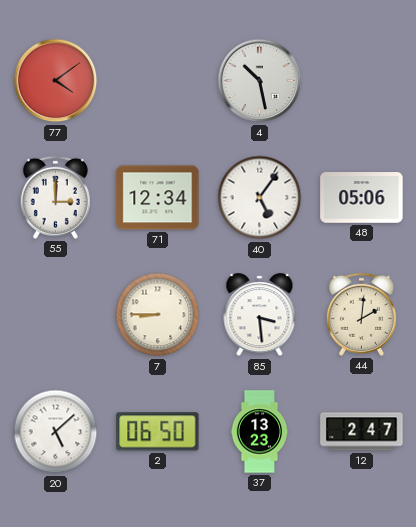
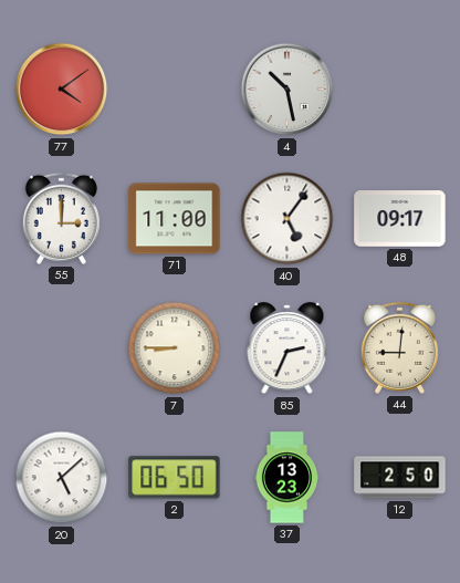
71: 12:34 -> 11:00
48: 05:06 -> 09:17
85: 3:29 -> 2:34
44: 2:01 -> 9:01
12: 2:47 -> 2:50
